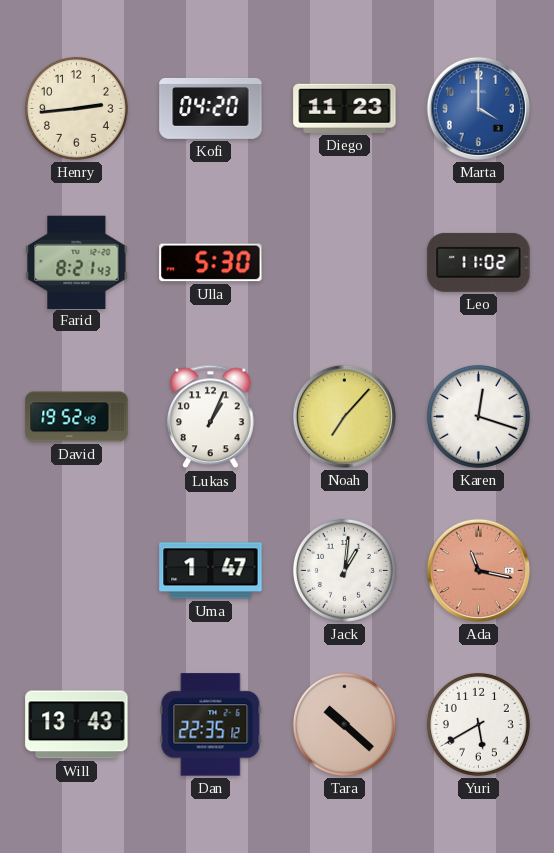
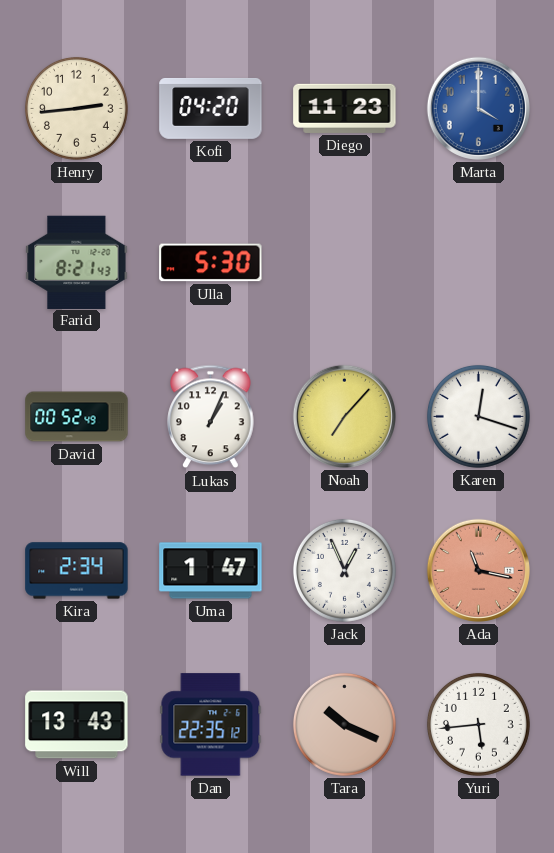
Leo: 11:02 -> none
David: 19:52 -> 00:52
Kira: none -> 2:34
Jack: 1:01 -> 12:56
Tara: 10:22 -> 10:19
Yuri: 5:40 -> 5:44
